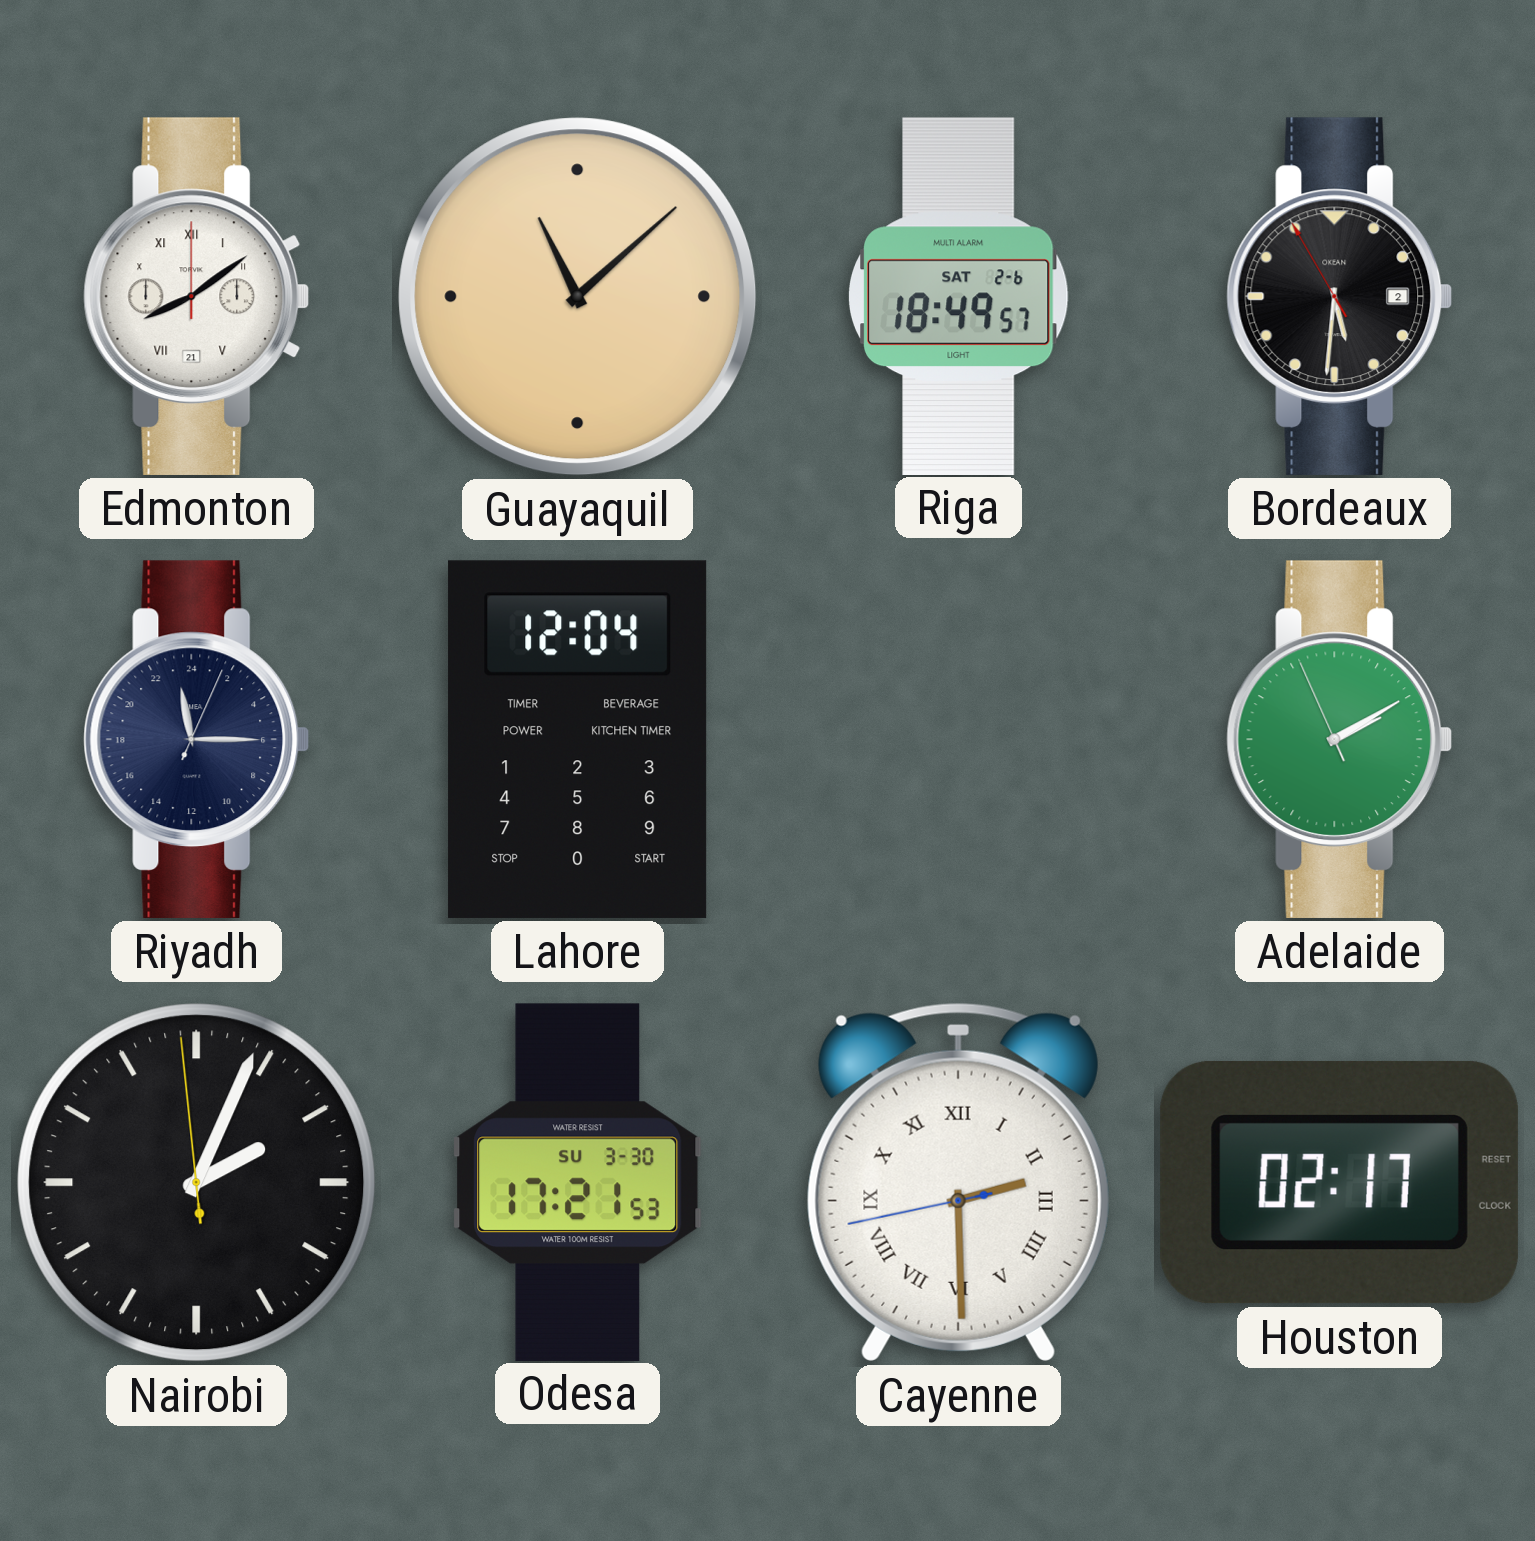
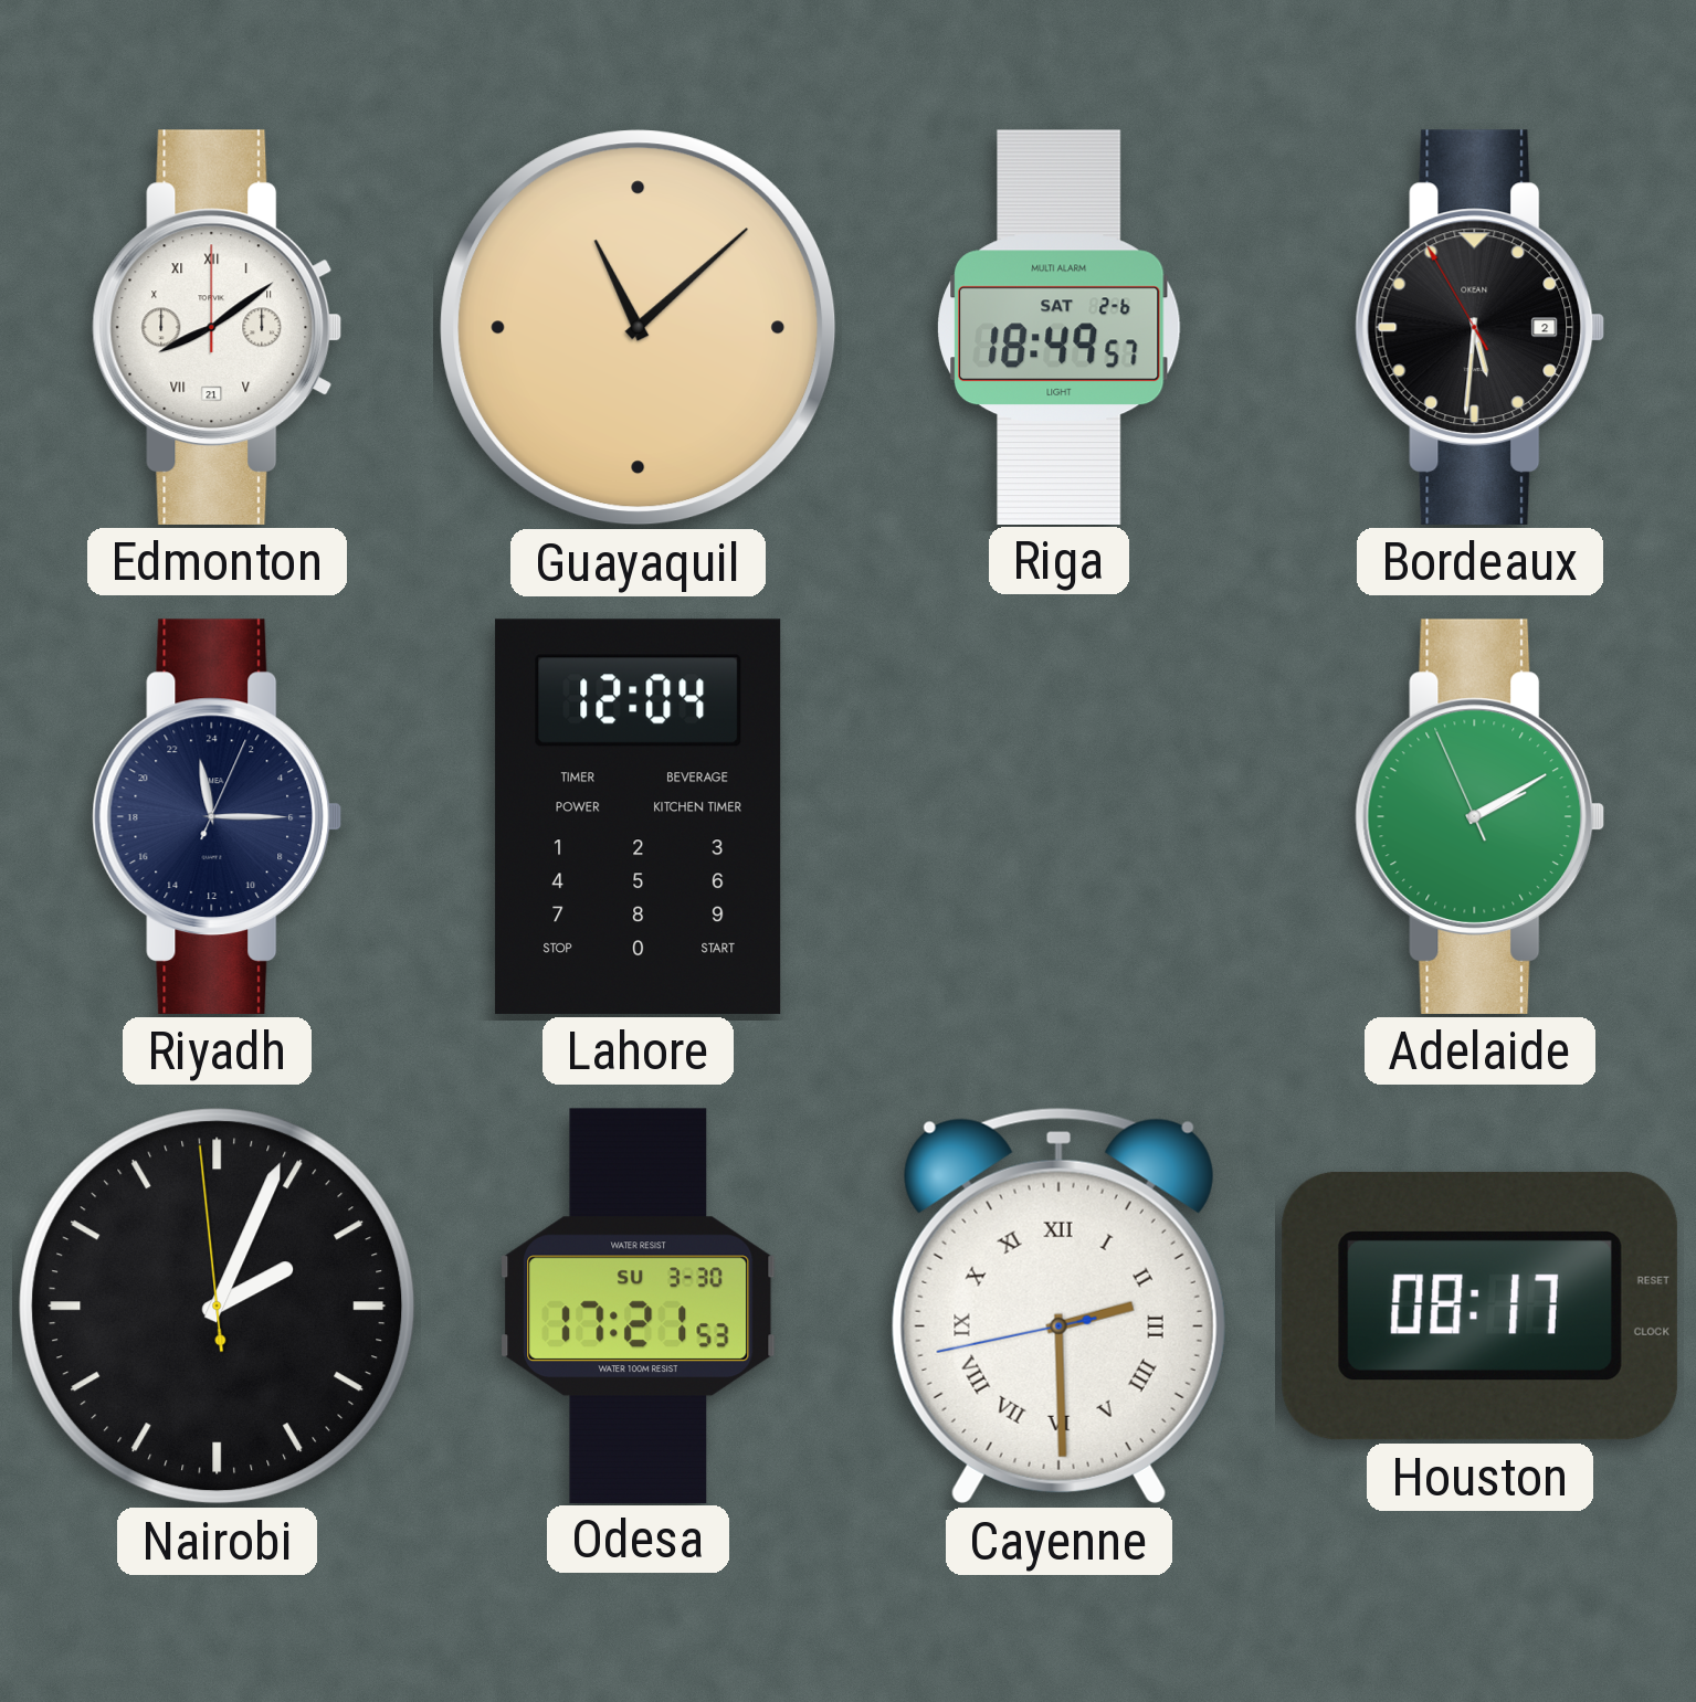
Houston: 02:17 -> 08:17
